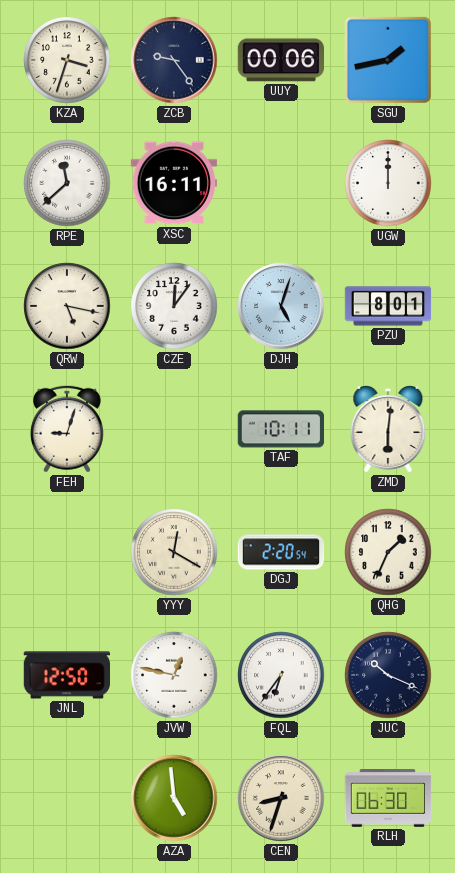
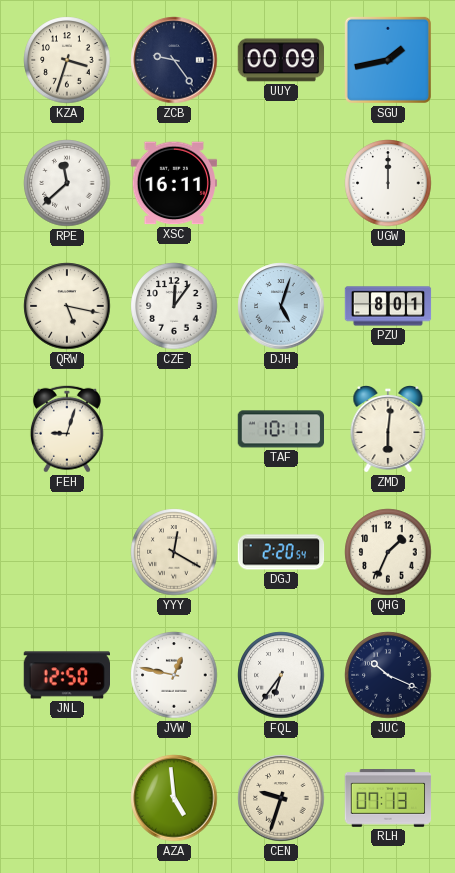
UUY: 00:06 -> 00:09
CEN: 8:33 -> 9:33
RLH: 06:30 -> 07:13
